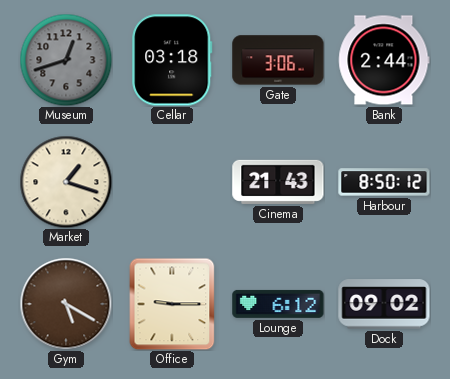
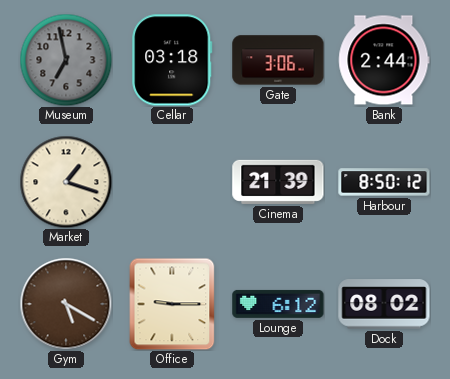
Museum: 12:42 -> 6:58
Cinema: 21:43 -> 21:39
Dock: 09:02 -> 08:02
